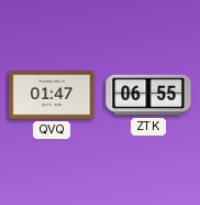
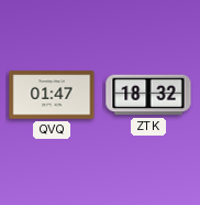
ZTK: 06:55 -> 18:32
